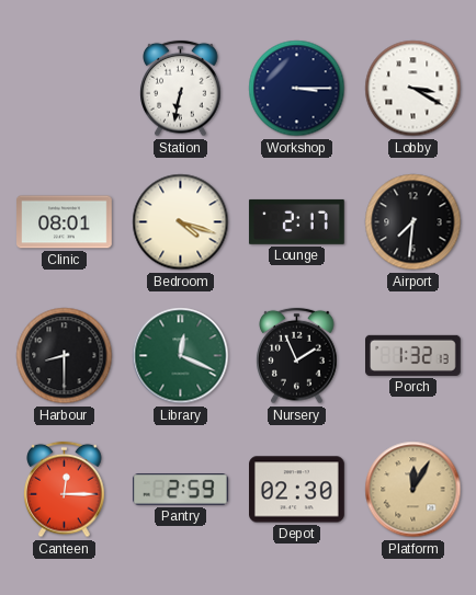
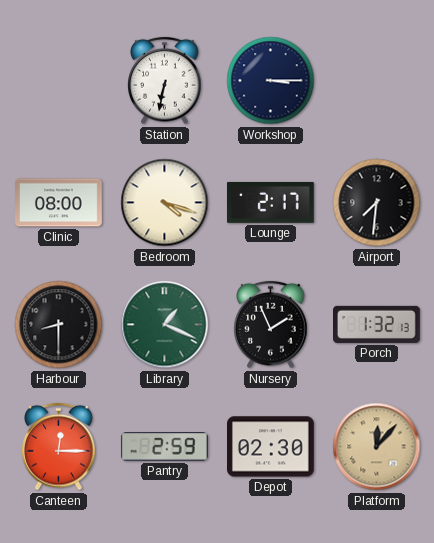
Lobby: 3:20 -> none
Clinic: 08:01 -> 08:00
Library: 12:19 -> 1:19
Platform: 12:05 -> 12:07
